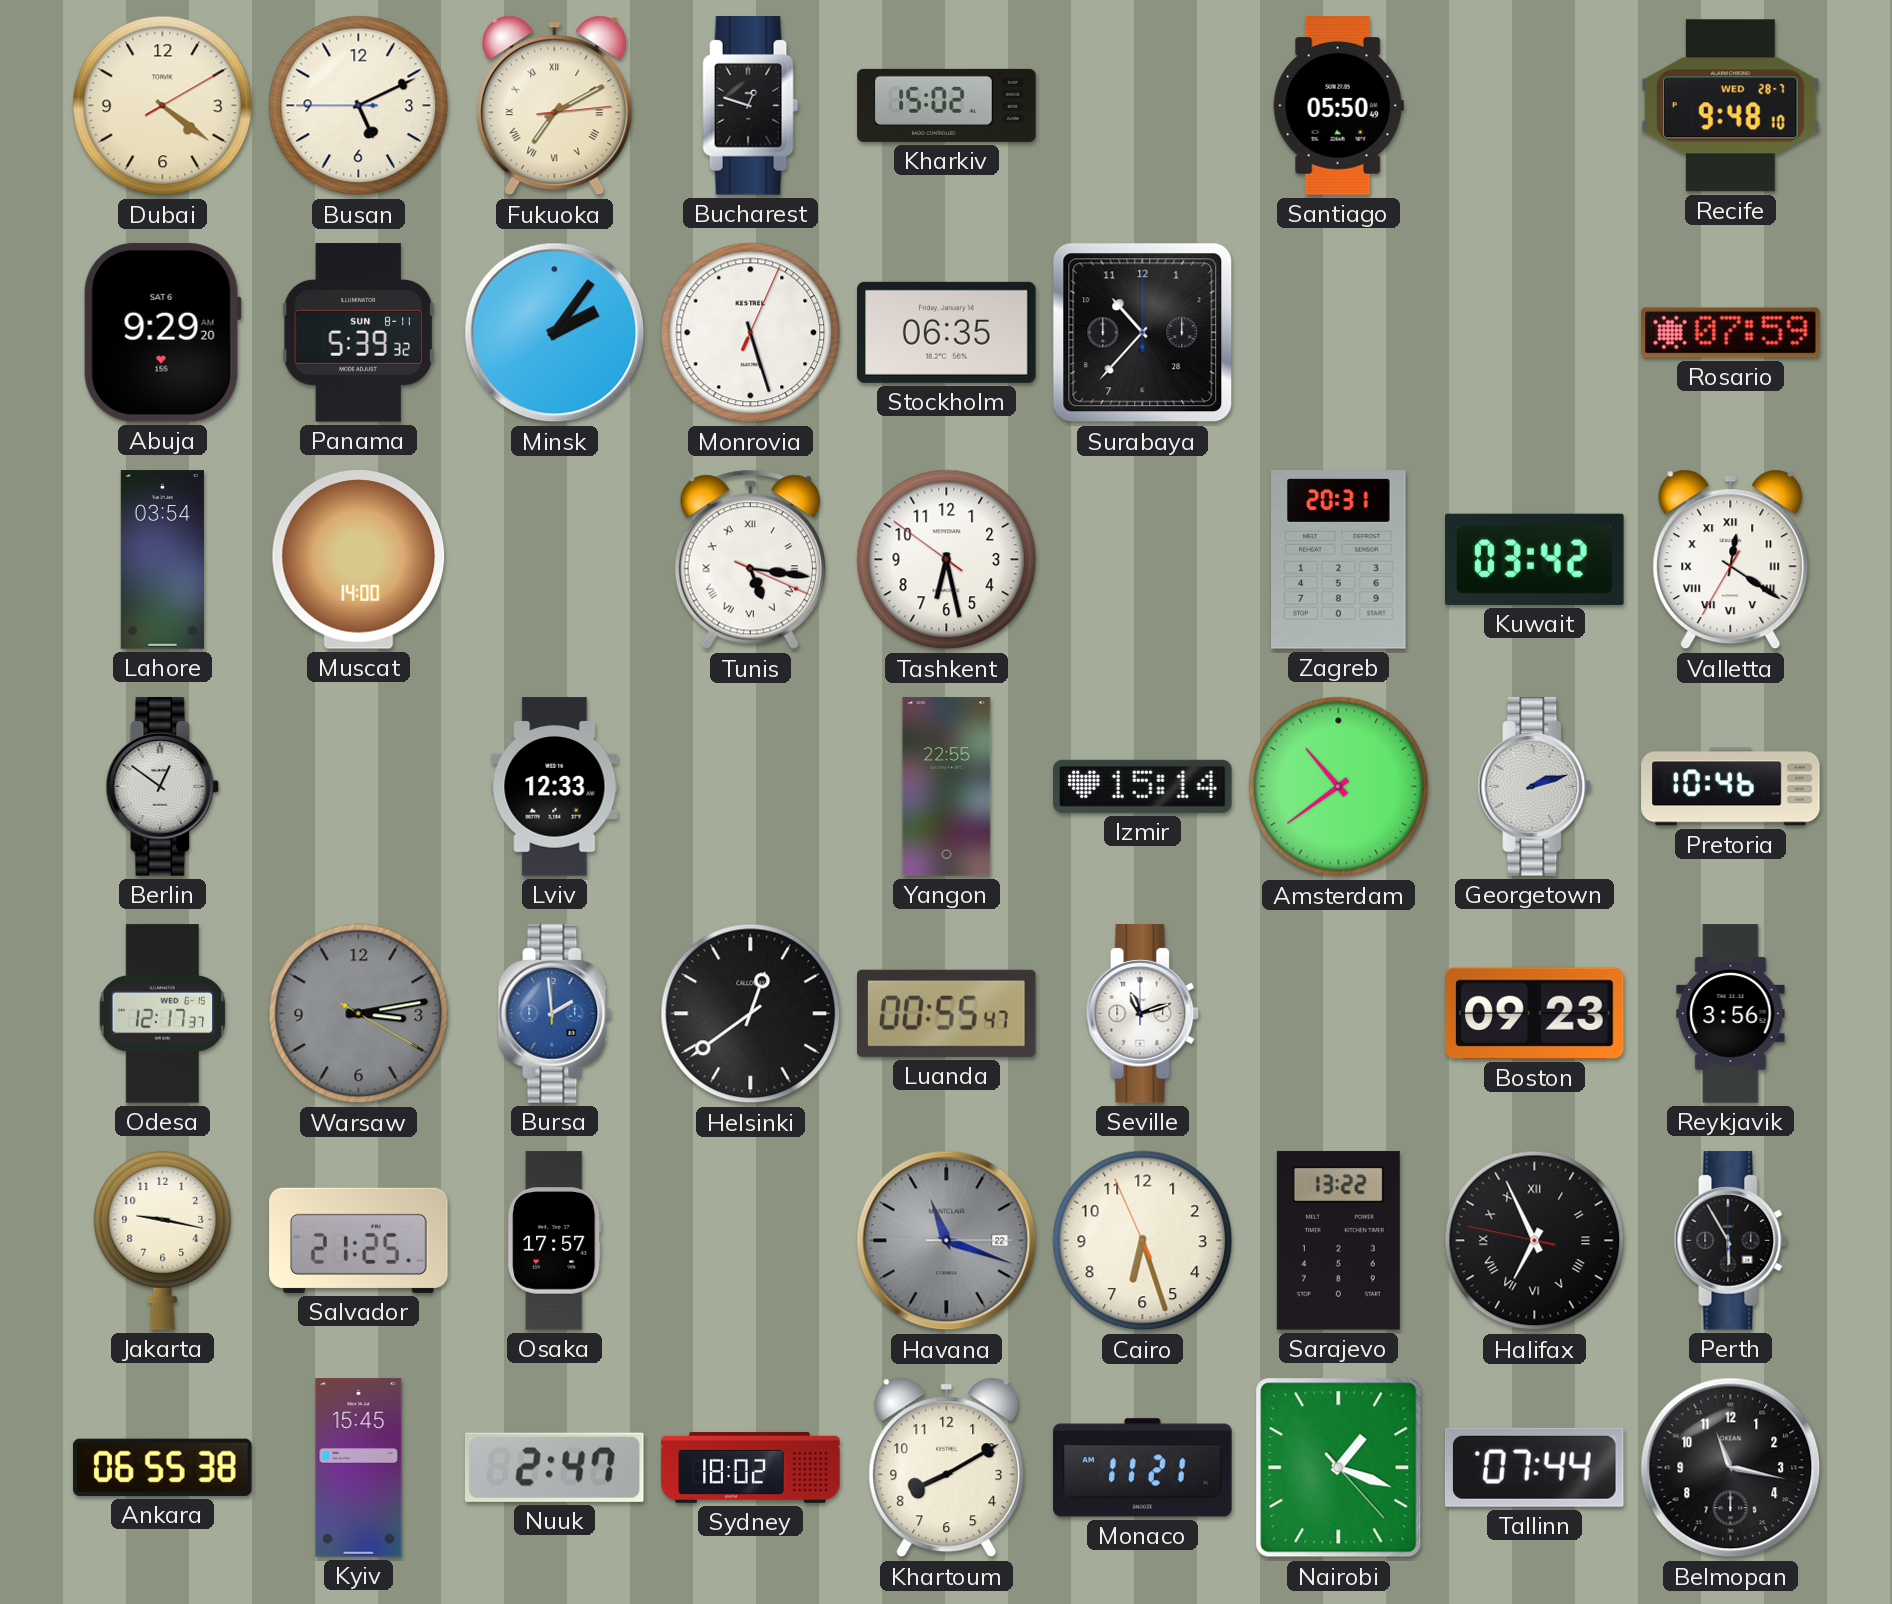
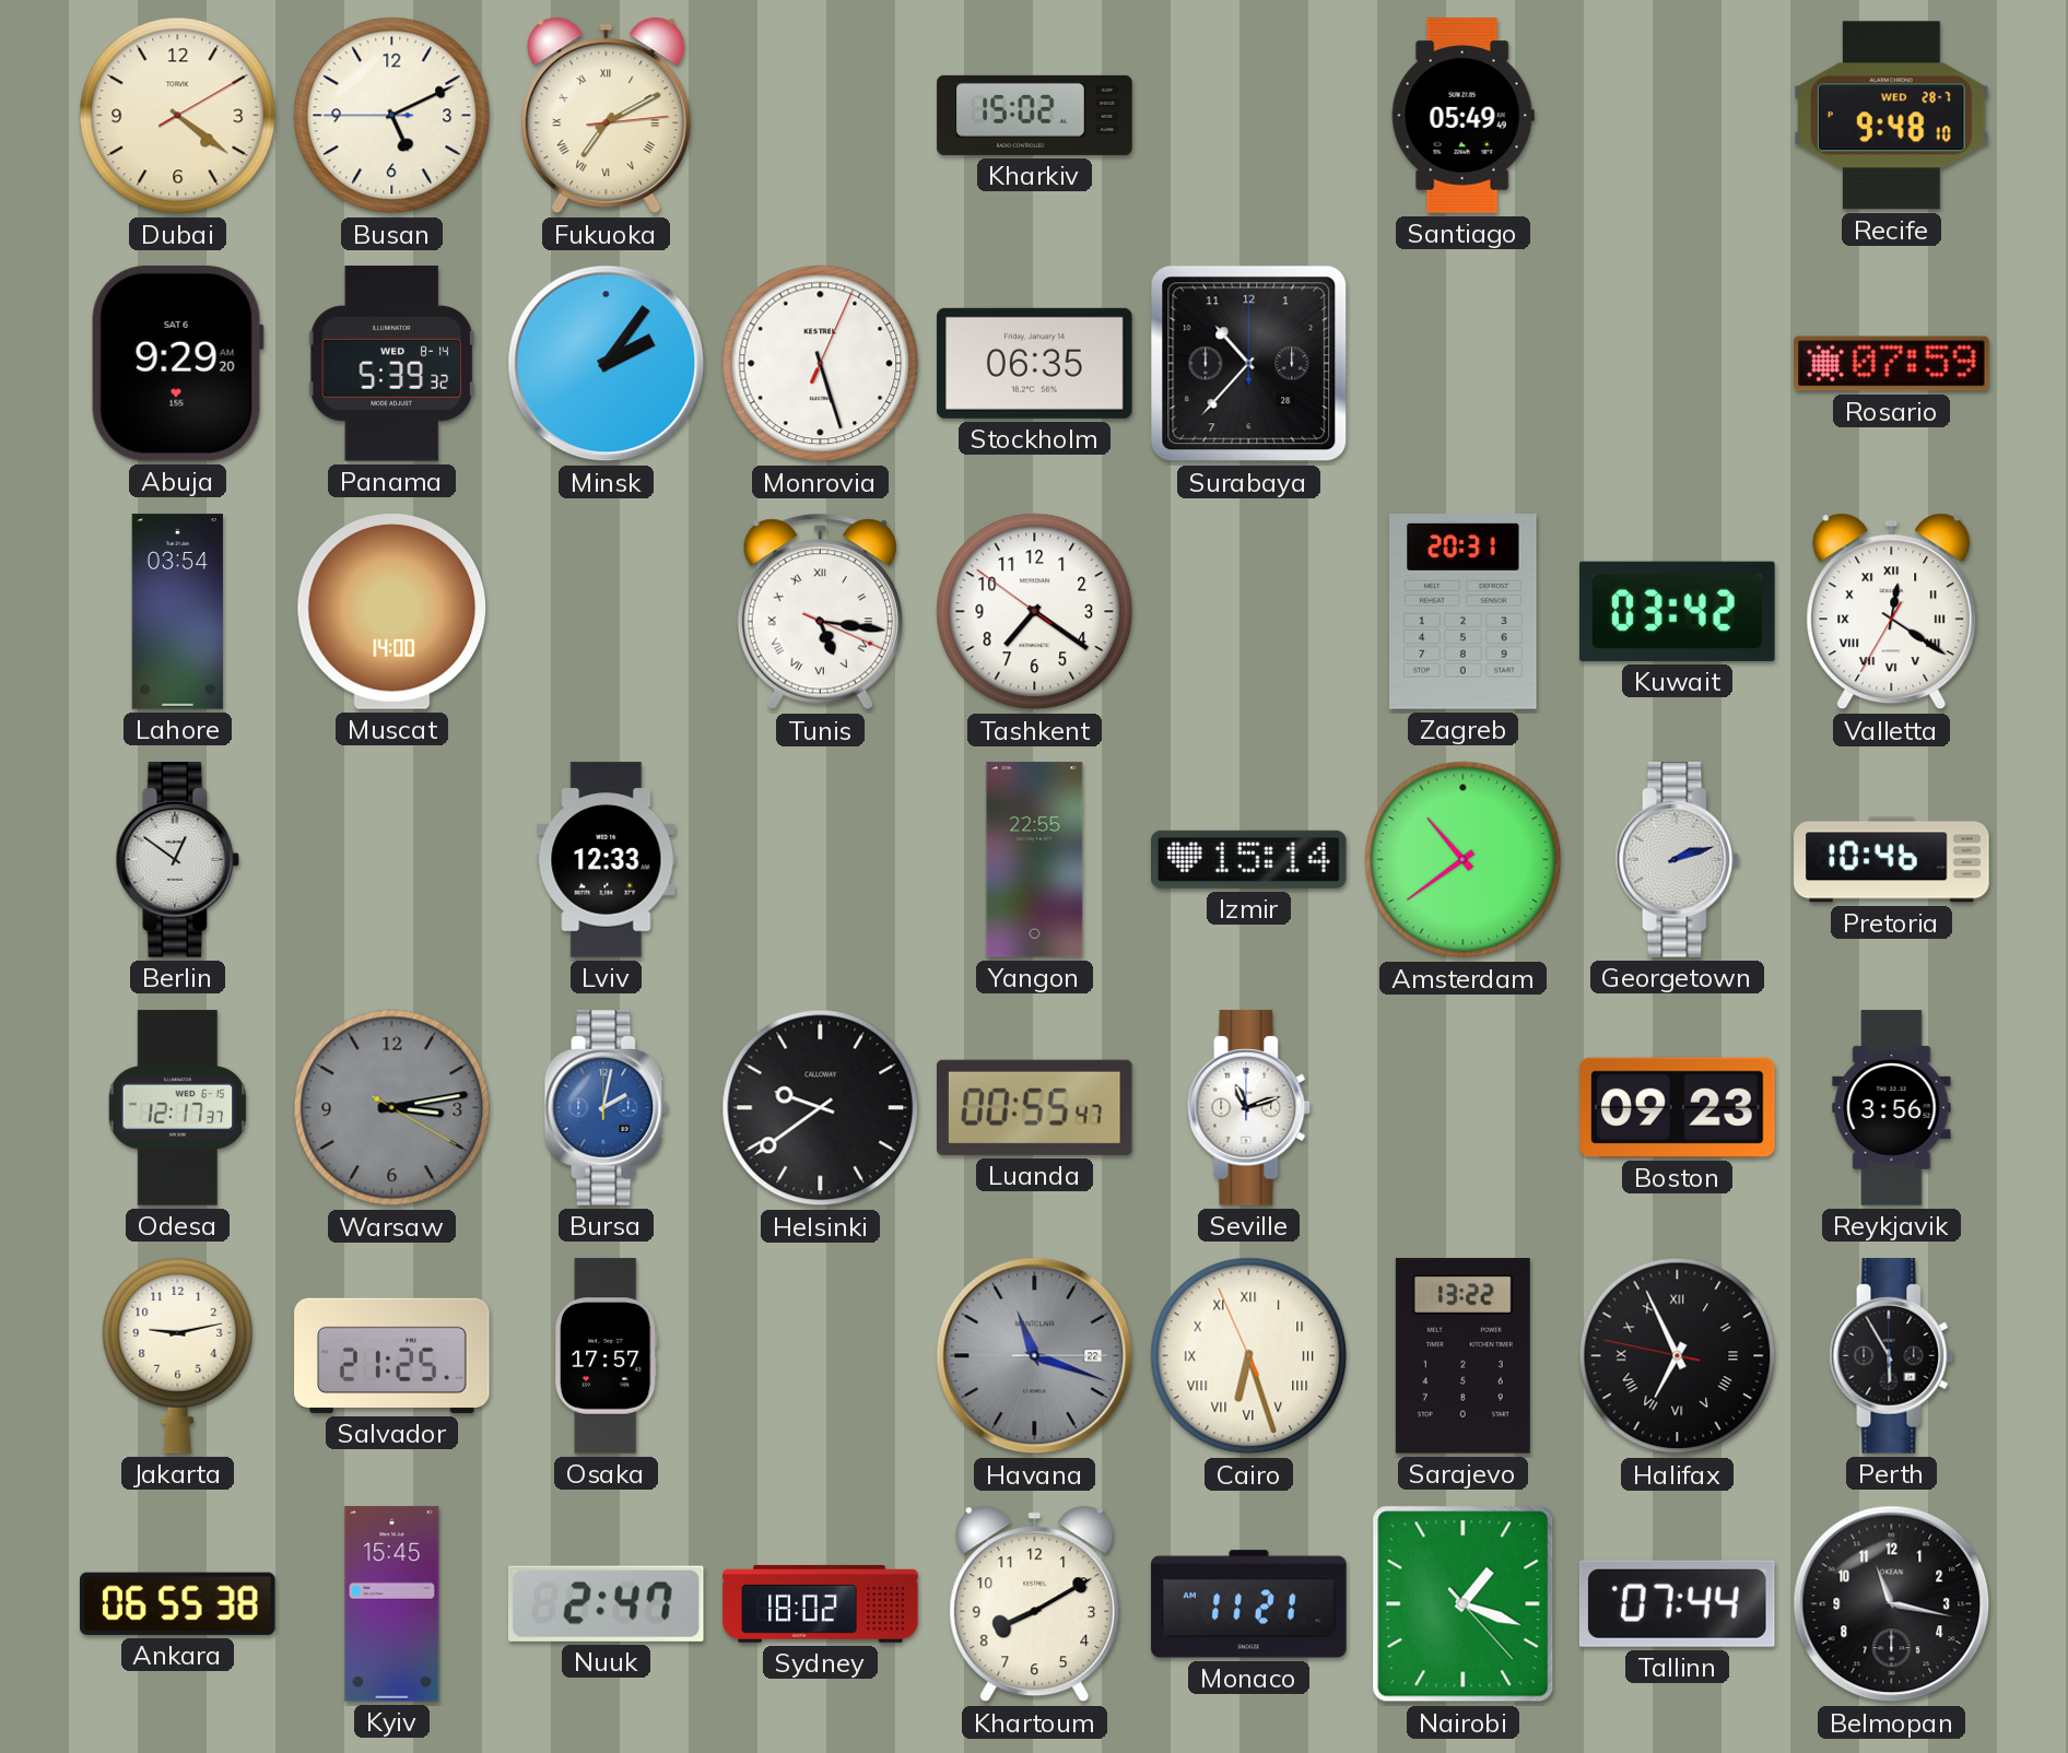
Bucharest: 12:48 -> none
Santiago: 05:50 -> 05:49
Panama date: SUN 8-11 -> WED 8-14
Tashkent: 6:27 -> 7:20
Bursa: 1:59 -> 2:02
Helsinki: 12:39 -> 9:39
Jakarta: 9:17 -> 9:13
Cairo numerals: Arabic -> Roman
